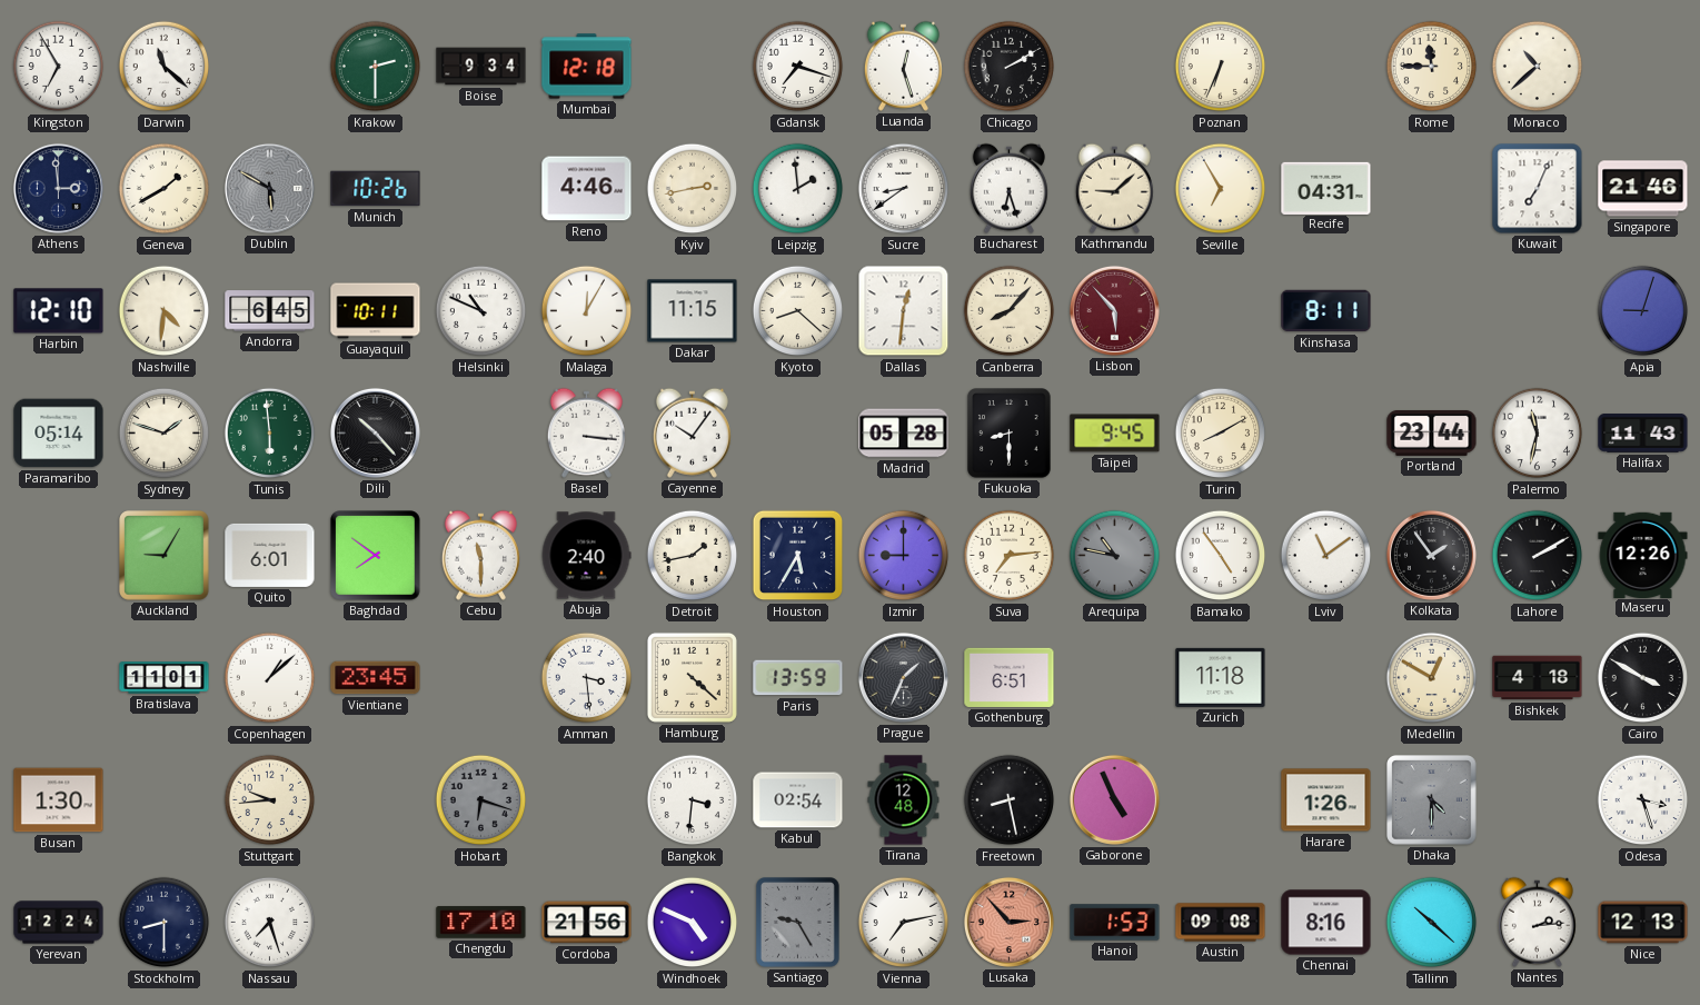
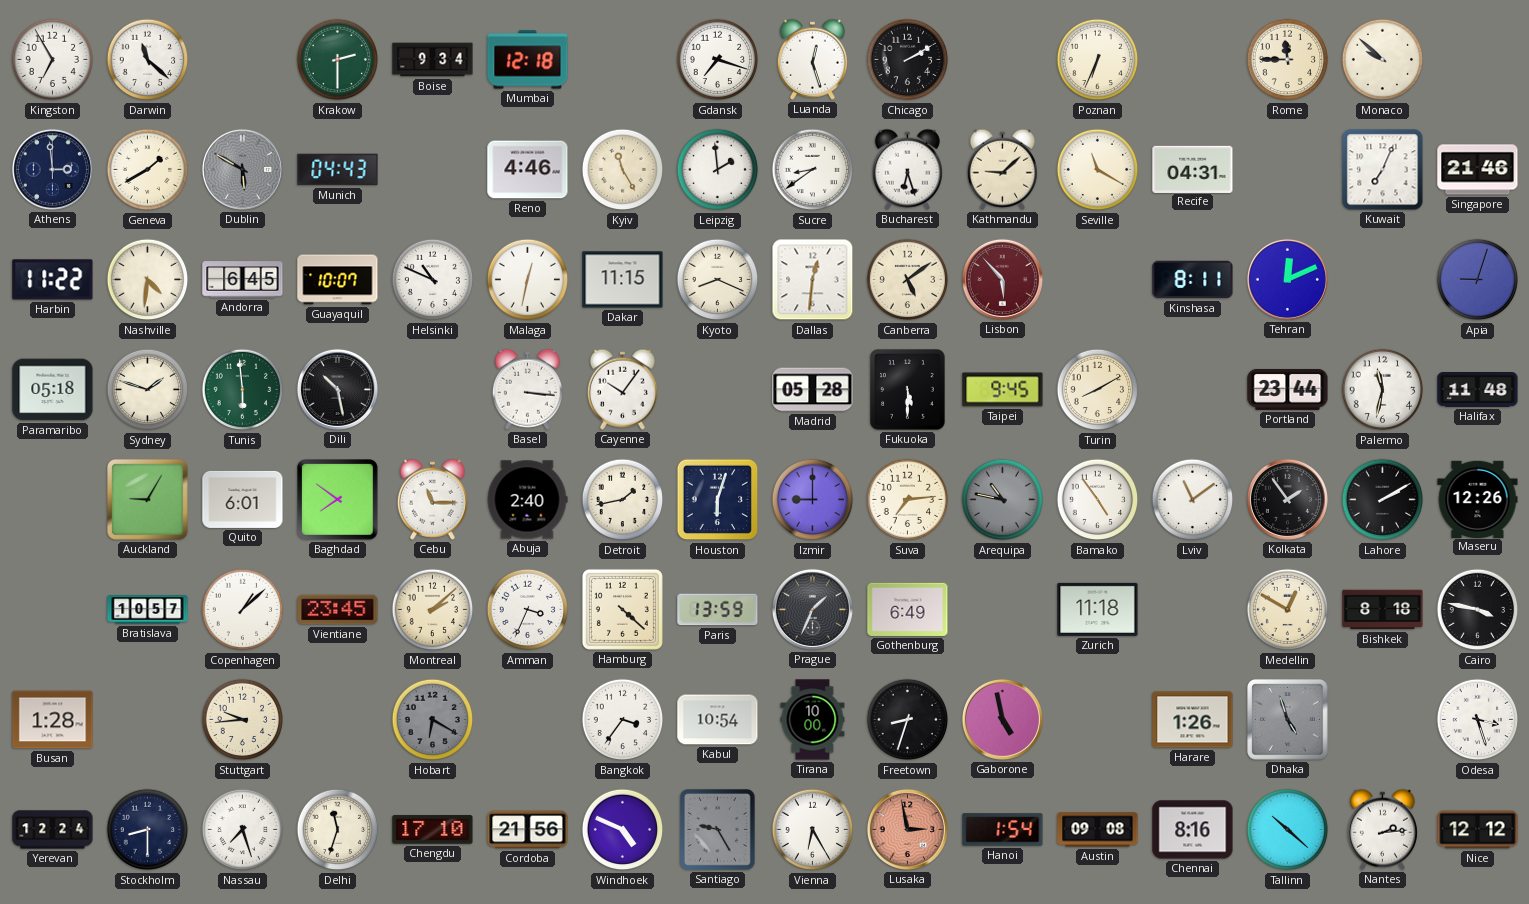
Monaco: 10:38 -> 9:52
Munich: 10:26 -> 04:43
Kyiv: 2:43 -> 11:25
Seville: 6:55 -> 11:20
Harbin: 12:10 -> 11:22
Guayaquil: 10:11 -> 10:07
Malaga: 12:05 -> 12:32
Kyoto: 8:22 -> 8:19
Canberra: 8:07 -> 5:09
Tehran: none -> 12:11
Paramaribo: 05:14 -> 05:18
Dili: 10:23 -> 10:28
Fukuoka: 8:30 -> 5:30
Halifax: 11:43 -> 11:48
Cebu: 11:30 -> 11:15
Houston: 5:35 -> 6:03
Bratislava: 11:01 -> 10:57
Montreal: none -> 2:08
Amman: 3:29 -> 3:34
Gothenburg: 6:51 -> 6:49
Bishkek: 4:18 -> 8:18
Cairo: 3:50 -> 3:47
Busan: 1:30 -> 1:28
Hobart: 6:18 -> 6:20
Bangkok: 3:31 -> 3:36
Kabul: 02:54 -> 10:54
Tirana: 12:48 -> 10:00
Freetown: 8:28 -> 8:33
Gaborone: 4:56 -> 4:58
Dhaka: 4:30 -> 4:57
Delhi: none -> 11:33
Vienna: 7:13 -> 6:25
Lusaka: 2:53 -> 2:58
Hanoi: 1:53 -> 1:54
Nice: 12:13 -> 12:12
